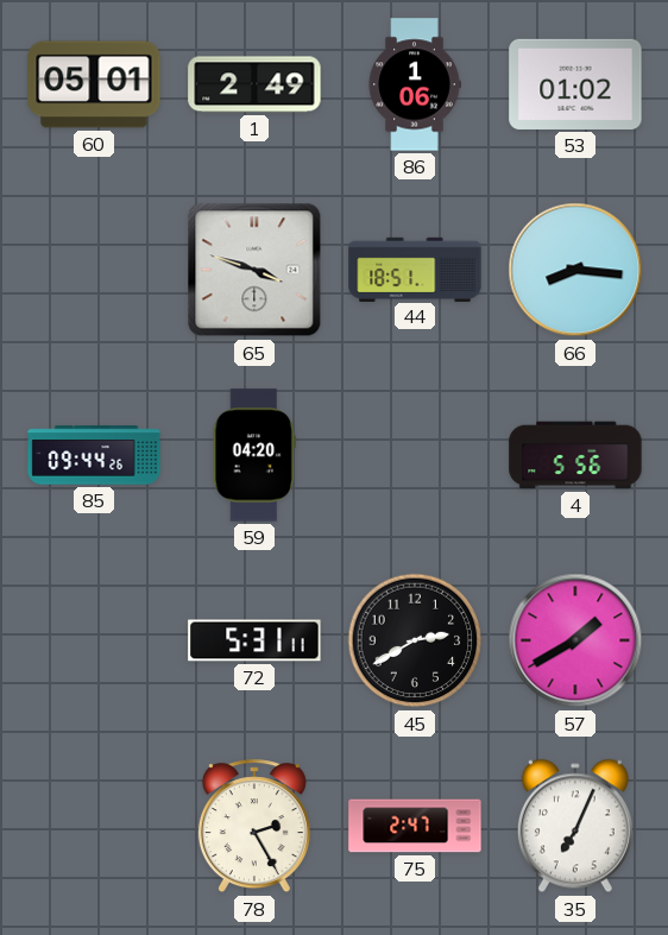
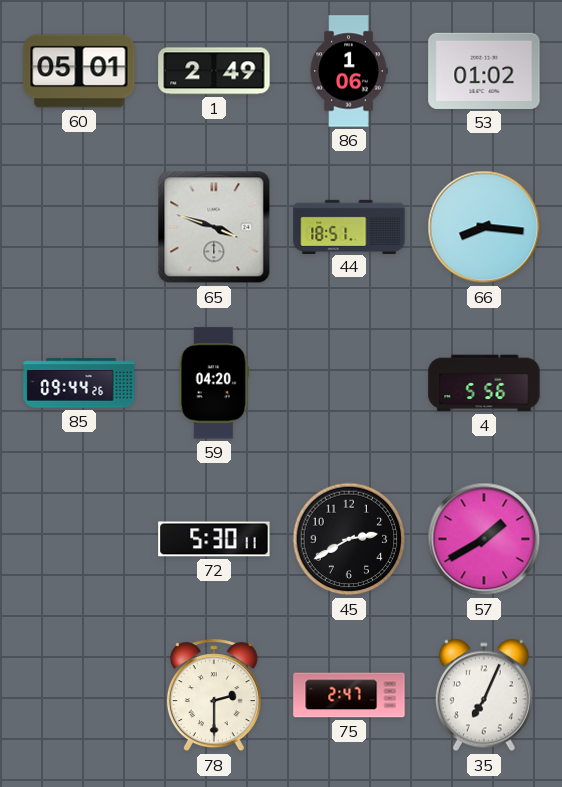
72: 5:31 -> 5:30
78: 2:25 -> 2:30
